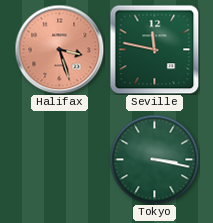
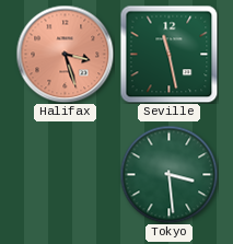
Seville: 11:47 -> 11:28
Tokyo: 3:17 -> 3:29
